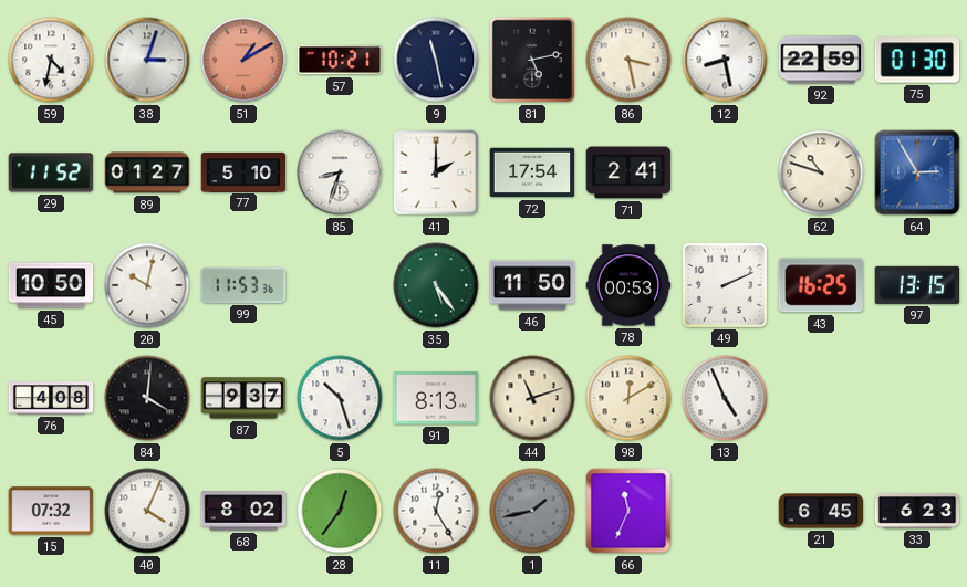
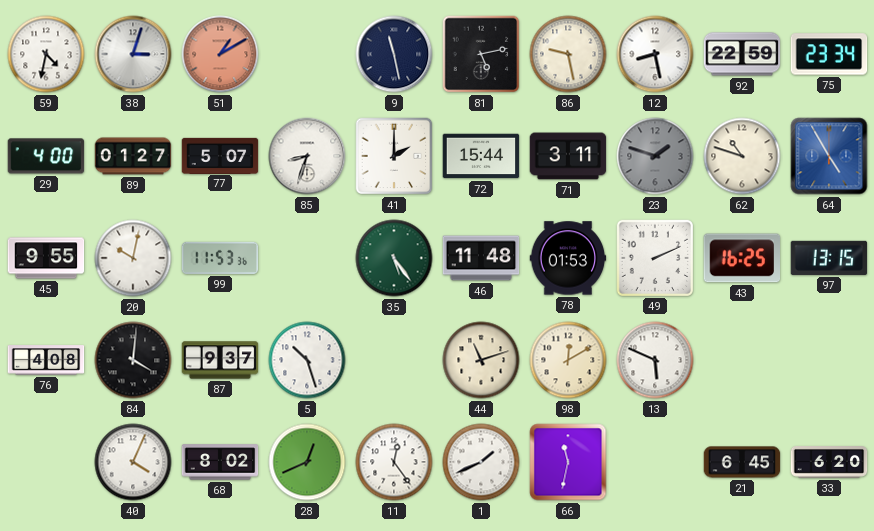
57: 10:21 -> none
86: 3:28 -> 9:28
75: 01:30 -> 23:34
29: 11:52 -> 4:00
77: 5:10 -> 5:07
72: 17:54 -> 15:44
71: 2:41 -> 3:11
23: none -> 1:48
64: 2:55 -> 4:55
45: 10:50 -> 9:55
46: 11:50 -> 11:48
78: 00:53 -> 01:53
91: 8:13 -> none
13: 4:56 -> 5:49
15: 07:32 -> none
28: 12:36 -> 12:41
11: 12:25 -> 12:24
1: 1:43 -> 1:41
1 dial: grey -> white
66: 11:34 -> 11:32
33: 6:23 -> 6:20
